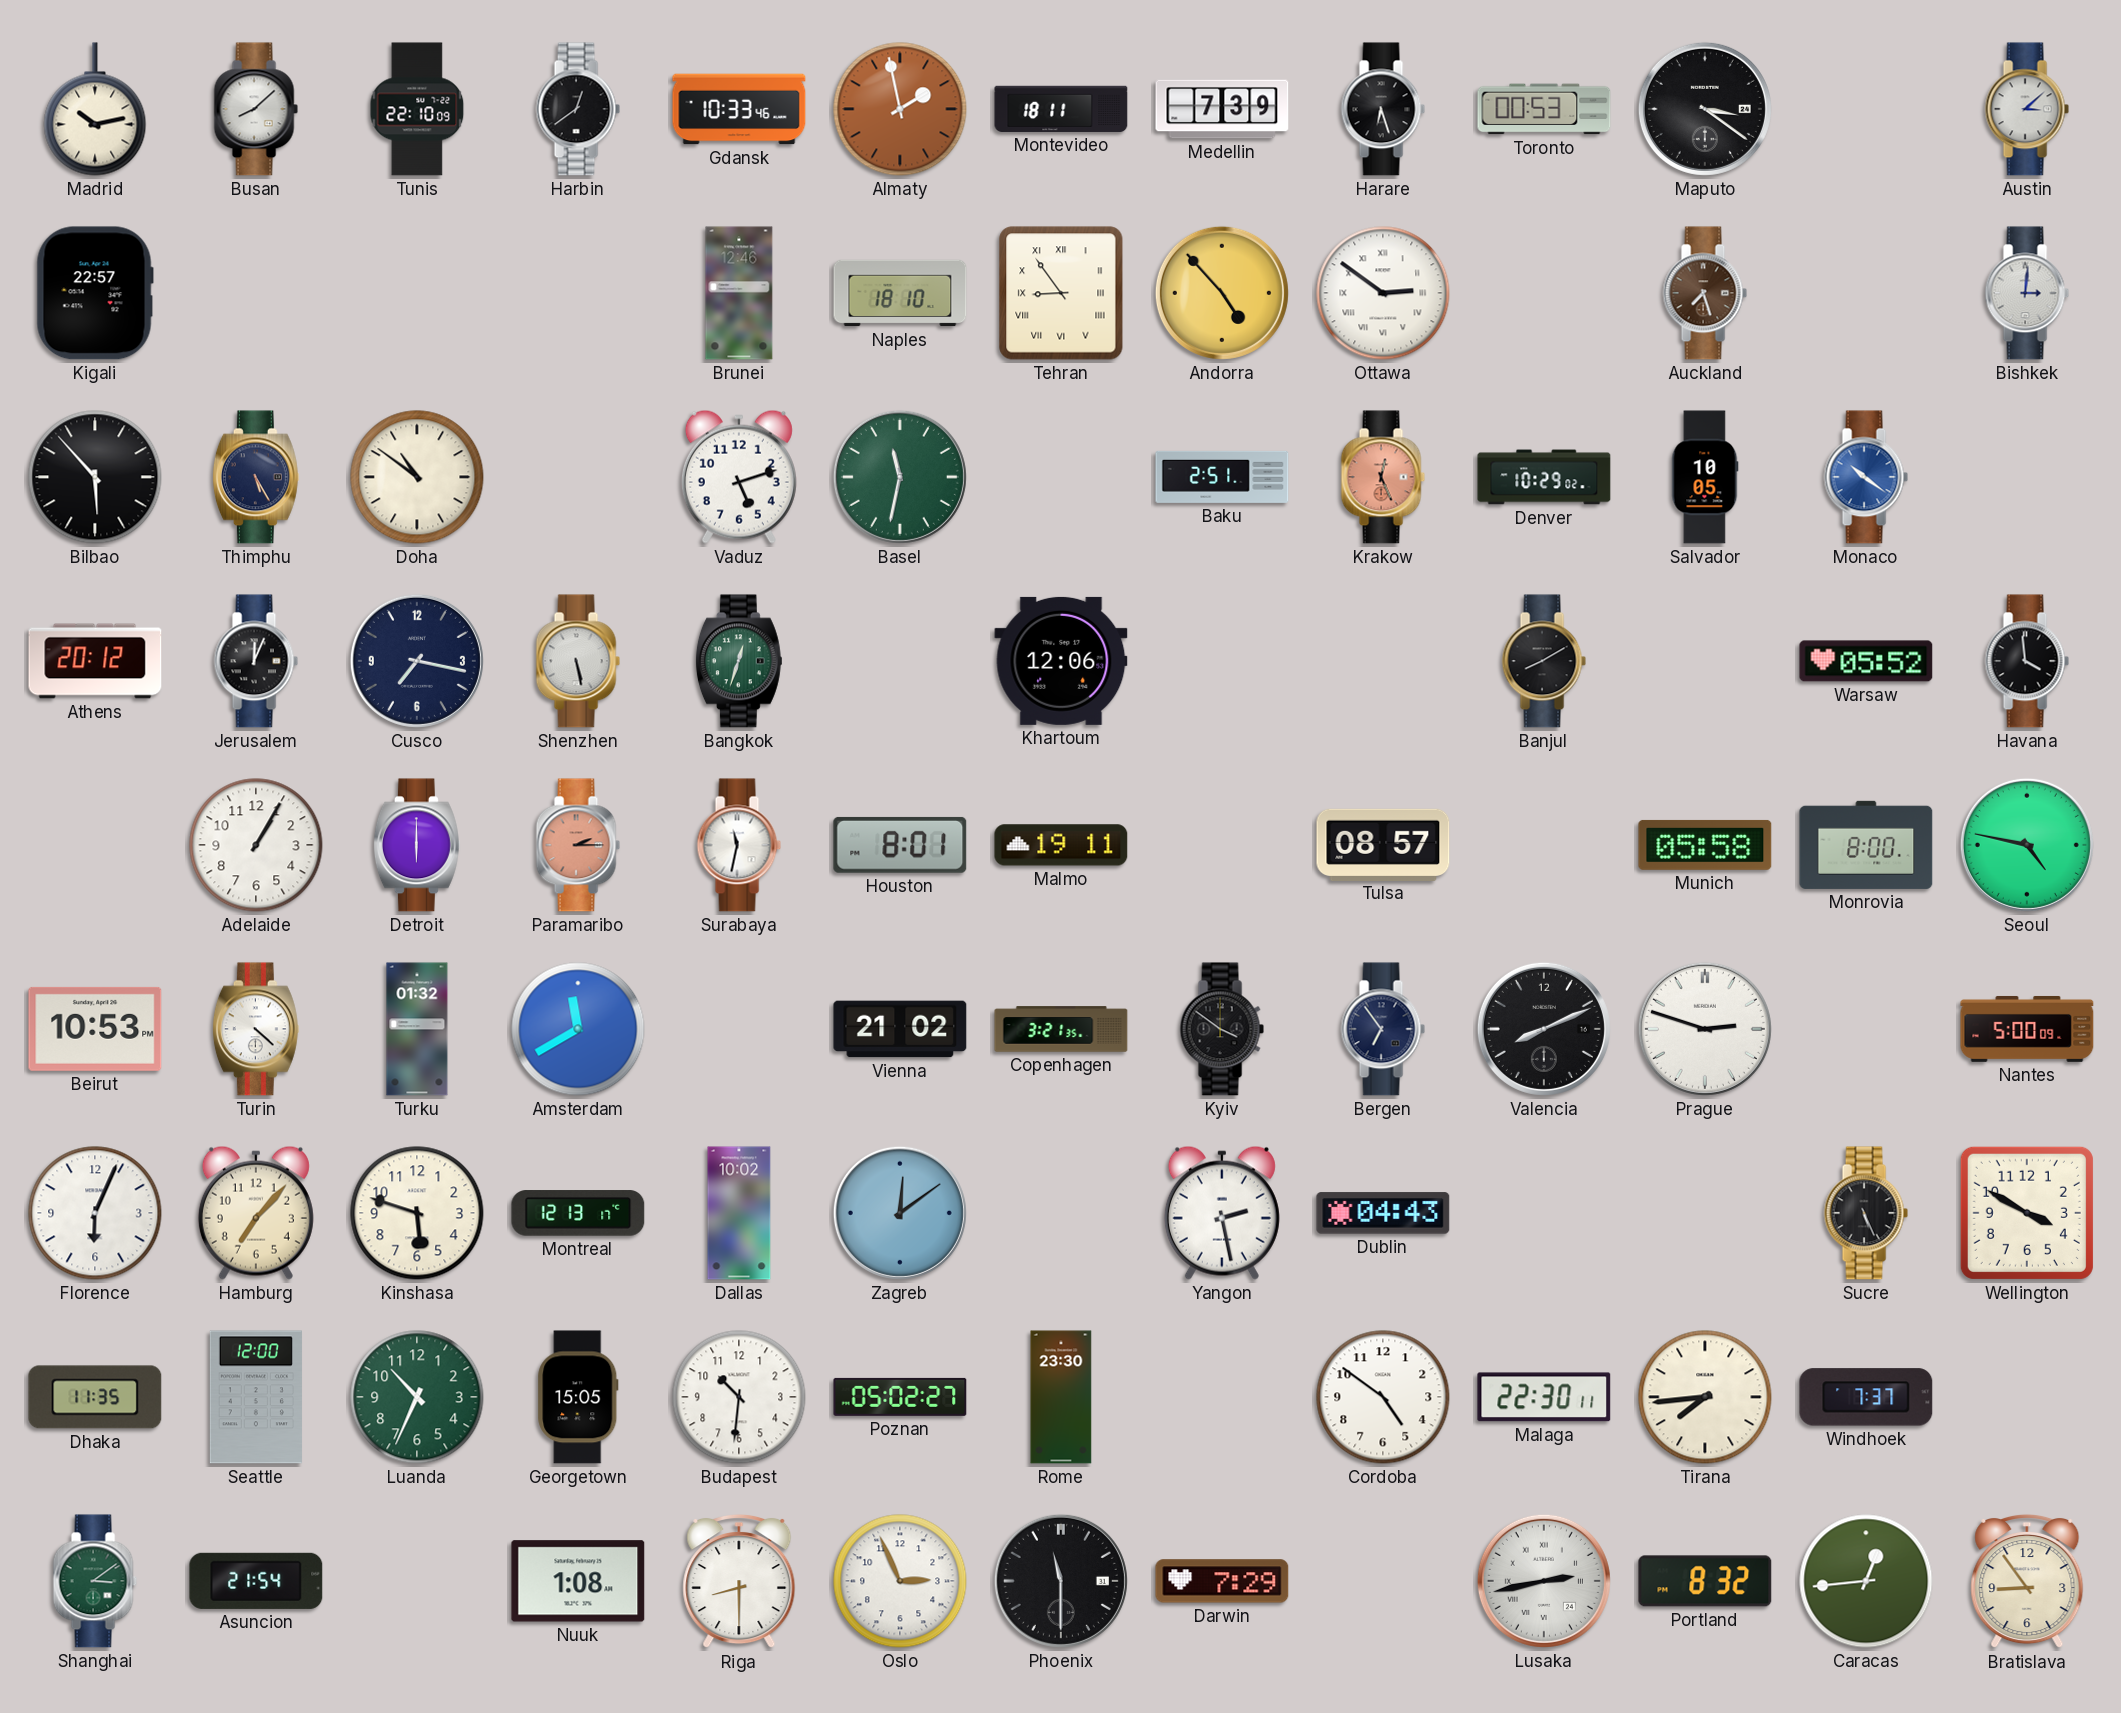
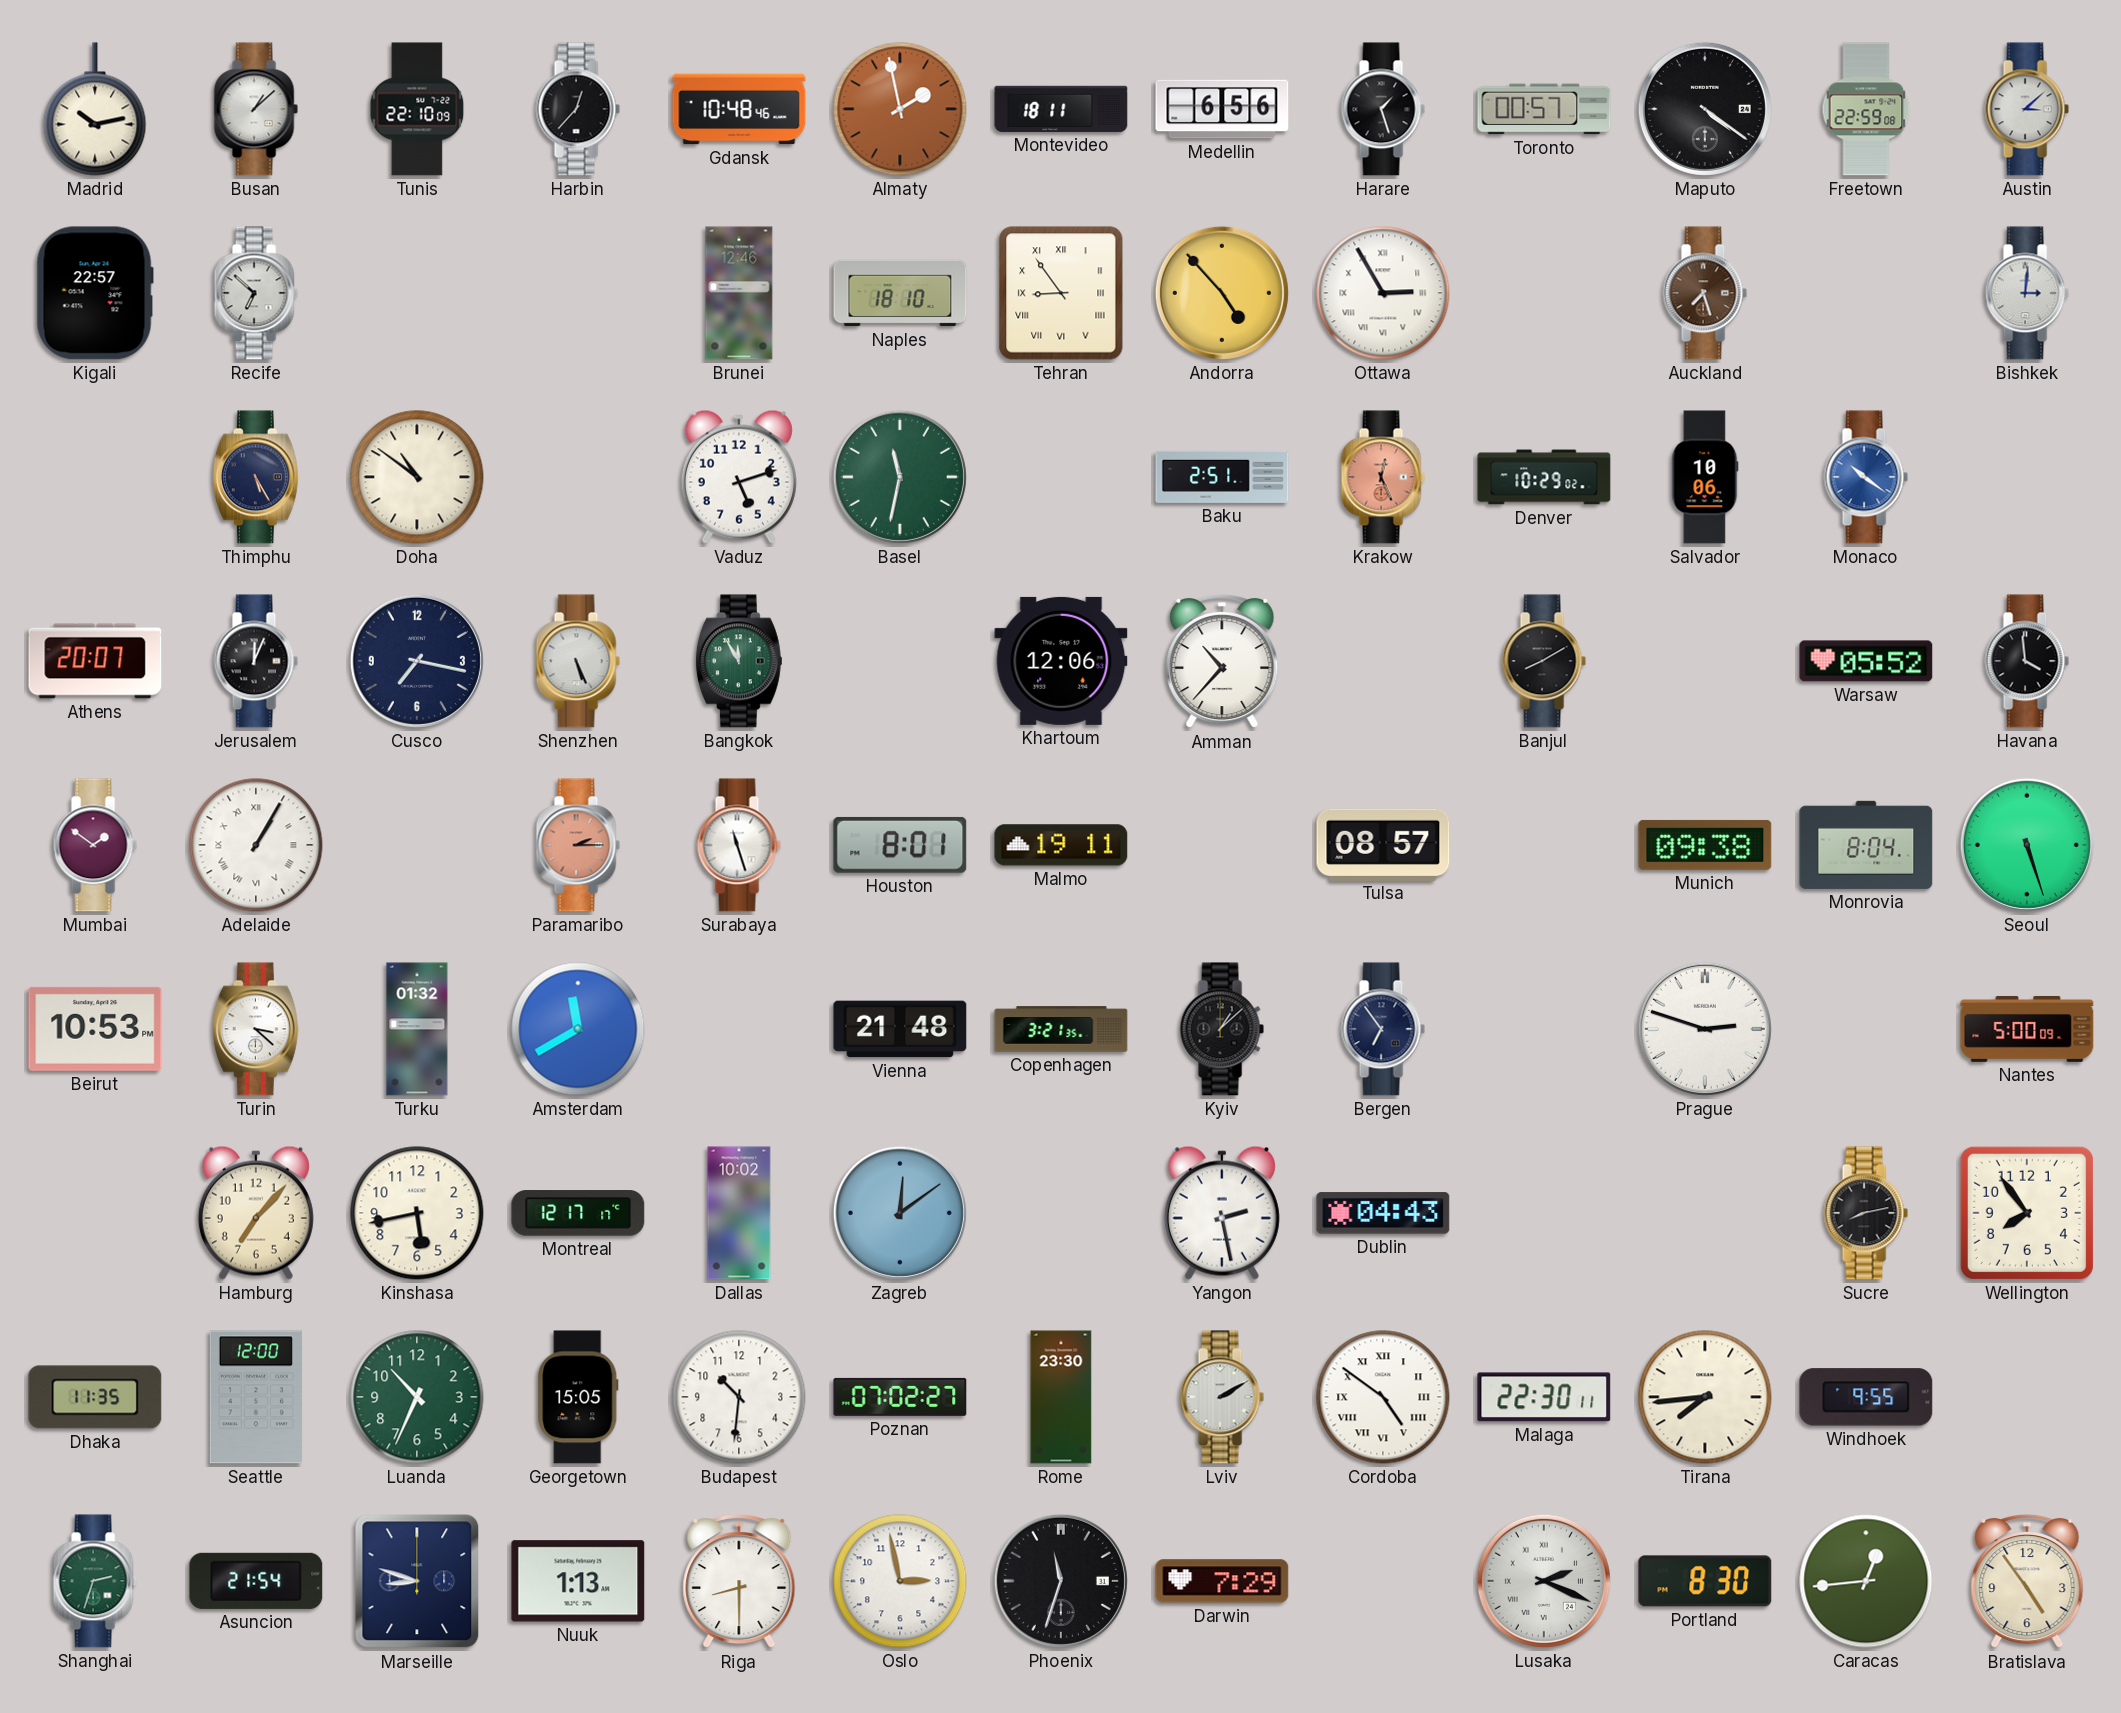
Busan: 8:08 -> 1:08
Harbin: 12:39 -> 12:37
Gdansk: 10:33 -> 10:48
Medellin: 7:39 -> 6:56
Harare: 6:27 -> 1:27
Toronto: 00:53 -> 00:57
Maputo: 3:21 -> 4:21
Freetown: none -> 22:59
Recife: none -> 6:52
Ottawa: 2:51 -> 2:55
Bilbao: 5:53 -> none
Salvador: 10:05 -> 10:06
Athens: 20:12 -> 20:07
Shenzhen: 5:28 -> 5:26
Bangkok: 12:33 -> 11:55
Amman: none -> 10:37
Mumbai: none -> 1:51
Adelaide numerals: Arabic -> Roman
Detroit: 6:00 -> none
Surabaya: 11:32 -> 11:27
Munich: 05:58 -> 09:38
Monrovia: 8:00 -> 8:04
Seoul: 4:47 -> 5:27
Turin: 4:22 -> 3:22
Vienna: 21:02 -> 21:48
Kyiv: 3:51 -> 1:08
Valencia: 8:11 -> none
Florence: 6:04 -> none
Kinshasa: 5:48 -> 5:43
Montreal: 12:13 -> 12:17
Sucre: 5:26 -> 8:13
Wellington: 3:50 -> 7:54
Poznan: 05:02 -> 07:02
Lviv: none -> 2:10
Cordoba numerals: Arabic -> Roman
Windhoek: 7:37 -> 9:55
Shanghai: 3:09 -> 2:33
Marseille: none -> 8:48
Nuuk: 1:08 -> 1:13
Oslo: 2:56 -> 2:58
Phoenix: 11:30 -> 11:33
Lusaka: 2:43 -> 2:19
Portland: 8:32 -> 8:30
Bratislava: 8:54 -> 4:54
